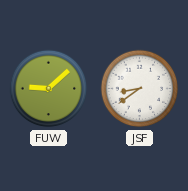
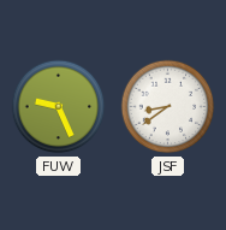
FUW: 9:08 -> 9:26
